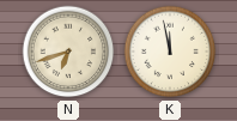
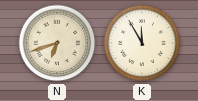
K: 11:58 -> 11:55
